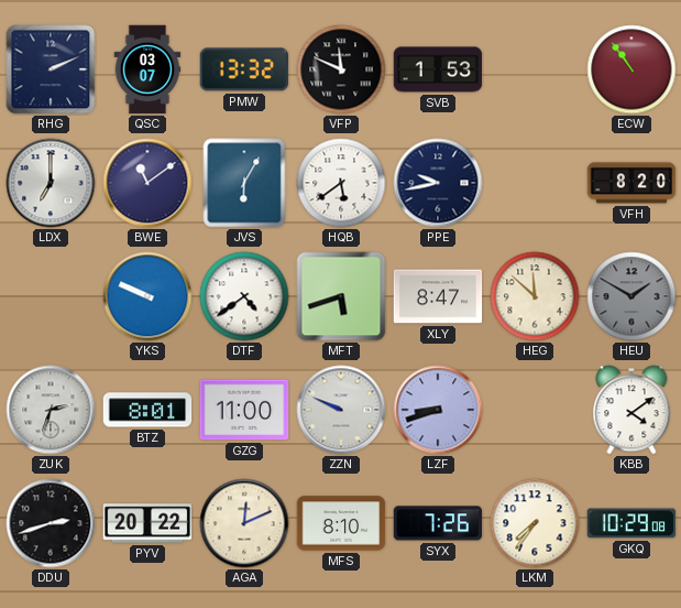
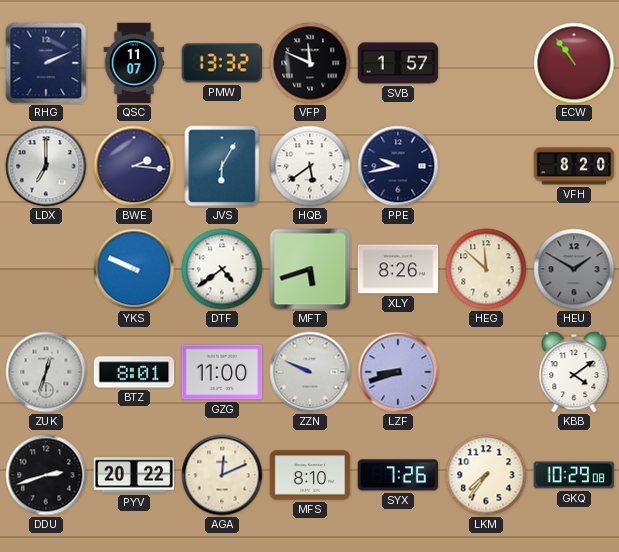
QSC: 03:07 -> 11:07
SVB: 1:53 -> 1:57
BWE: 11:09 -> 2:16
XLY: 8:47 -> 8:26
ZUK: 2:33 -> 12:33
